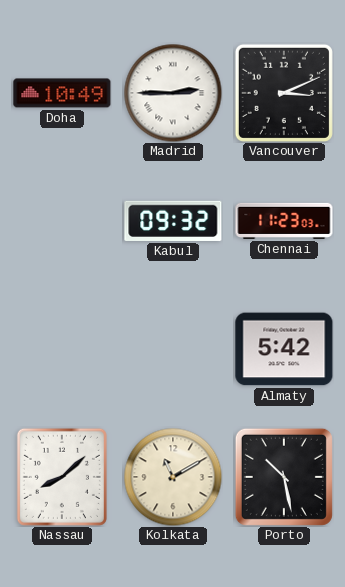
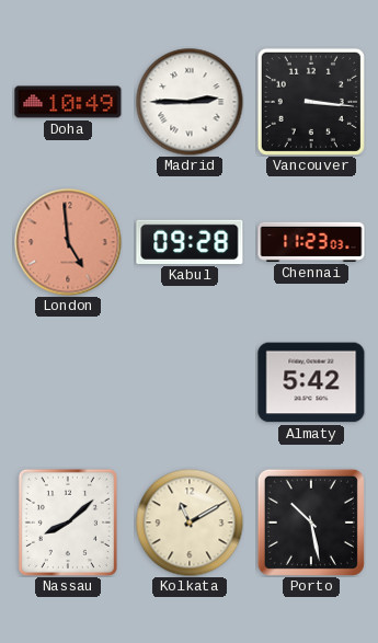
Vancouver: 3:11 -> 3:16
London: none -> 4:59
Kabul: 09:32 -> 09:28
